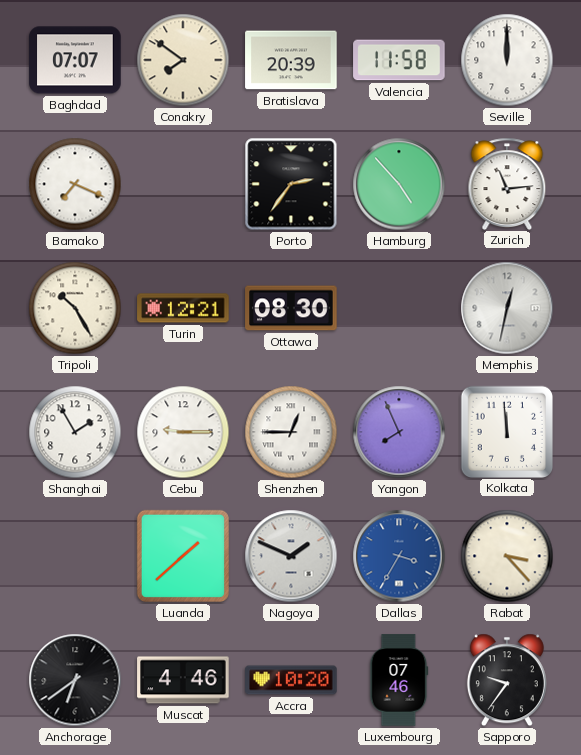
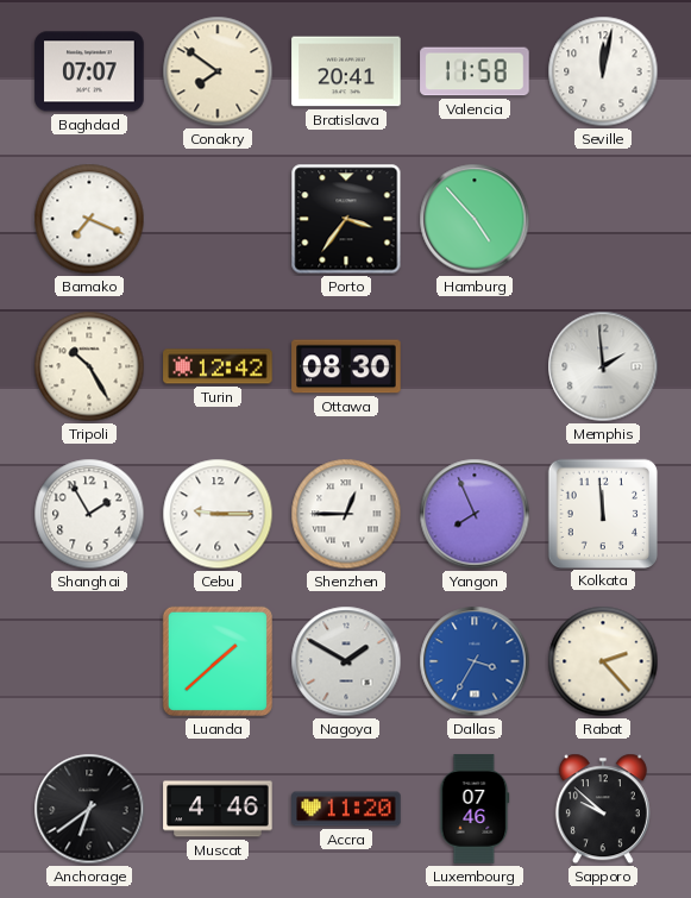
Bratislava: 20:39 -> 20:41
Seville: 12:00 -> 12:02
Porto: 2:36 -> 3:36
Zurich: 11:14 -> none
Turin: 12:21 -> 12:42
Memphis: 12:32 -> 1:59
Nagoya: 1:49 -> 1:50
Rabat: 3:23 -> 2:23
Accra: 10:20 -> 11:20
Sapporo: 9:36 -> 9:52
